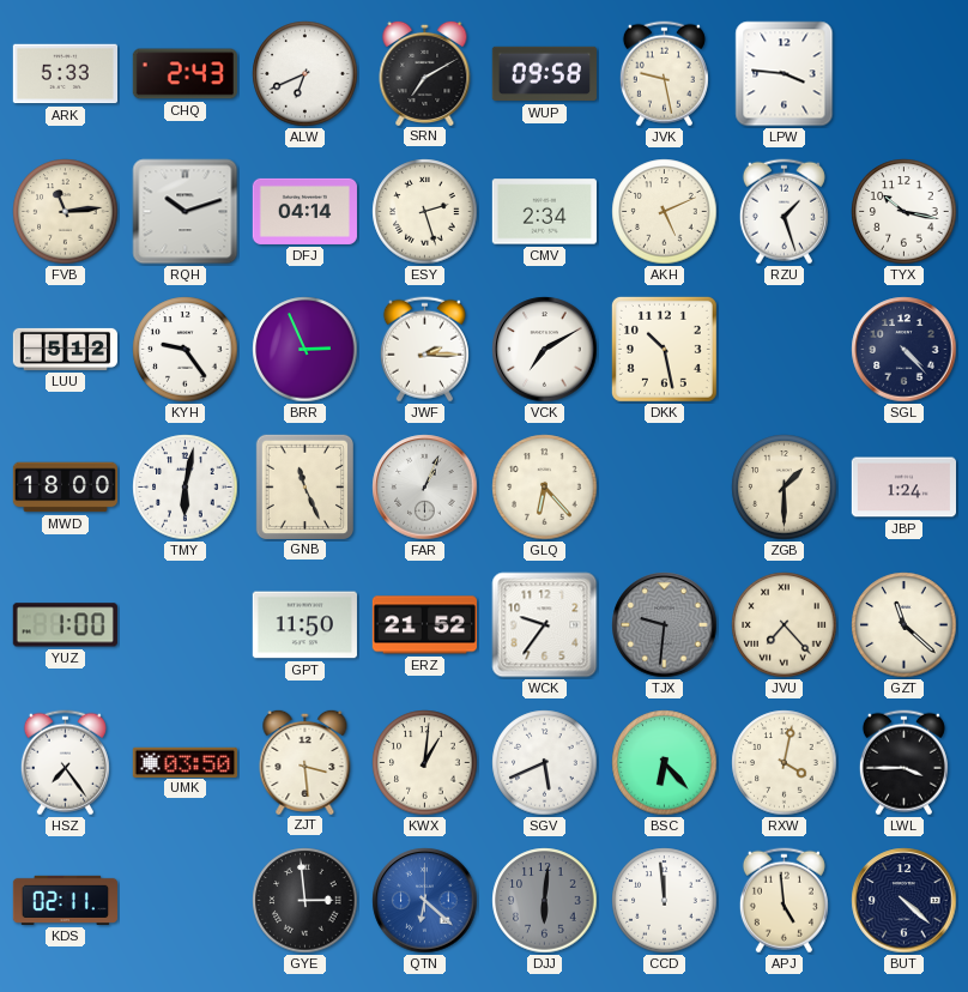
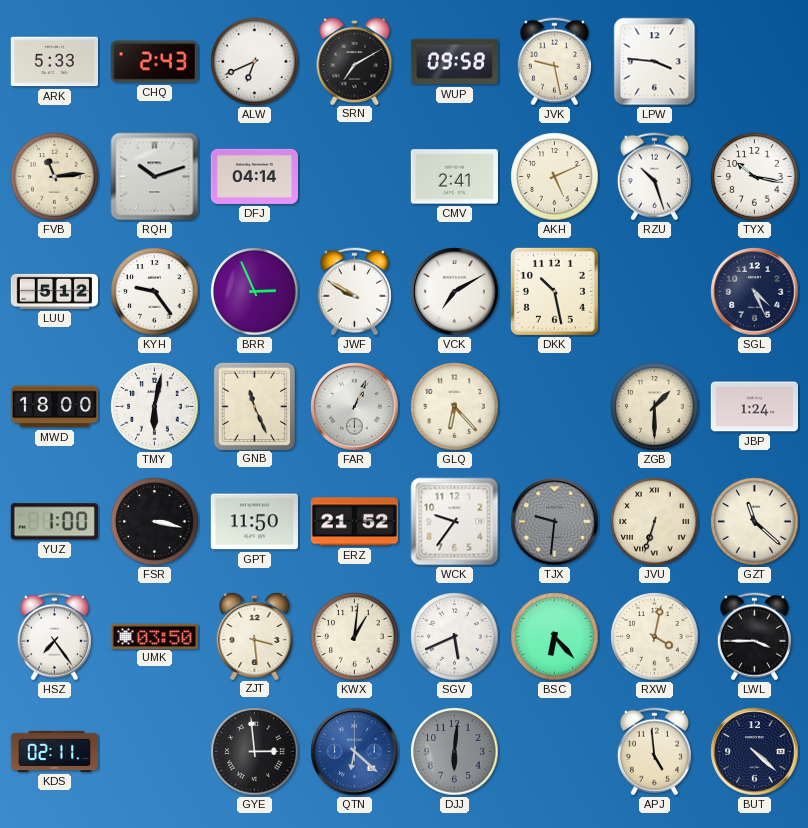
ESY: 2:27 -> none
CMV: 2:34 -> 2:41
RZU: 1:27 -> 10:27
JWF: 2:15 -> 9:50
SGL: 4:23 -> 4:26
FSR: none -> 3:17
JVU: 7:23 -> 6:33
CCD: 11:59 -> none
